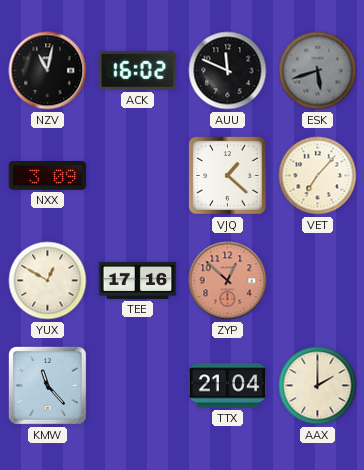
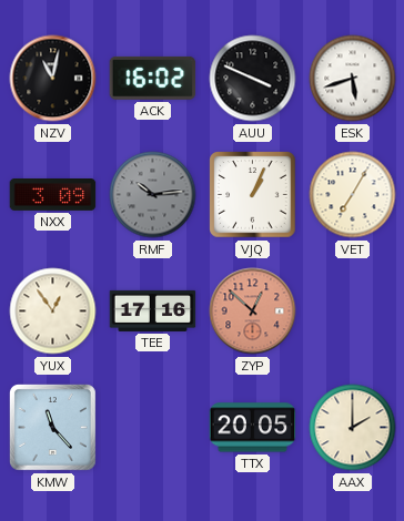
AUU: 11:49 -> 3:49
ESK dial: grey -> white
RMF: none -> 10:14
VJQ: 1:22 -> 1:04
VET: 7:07 -> 7:05
YUX: 12:50 -> 12:54
TTX: 21:04 -> 20:05
